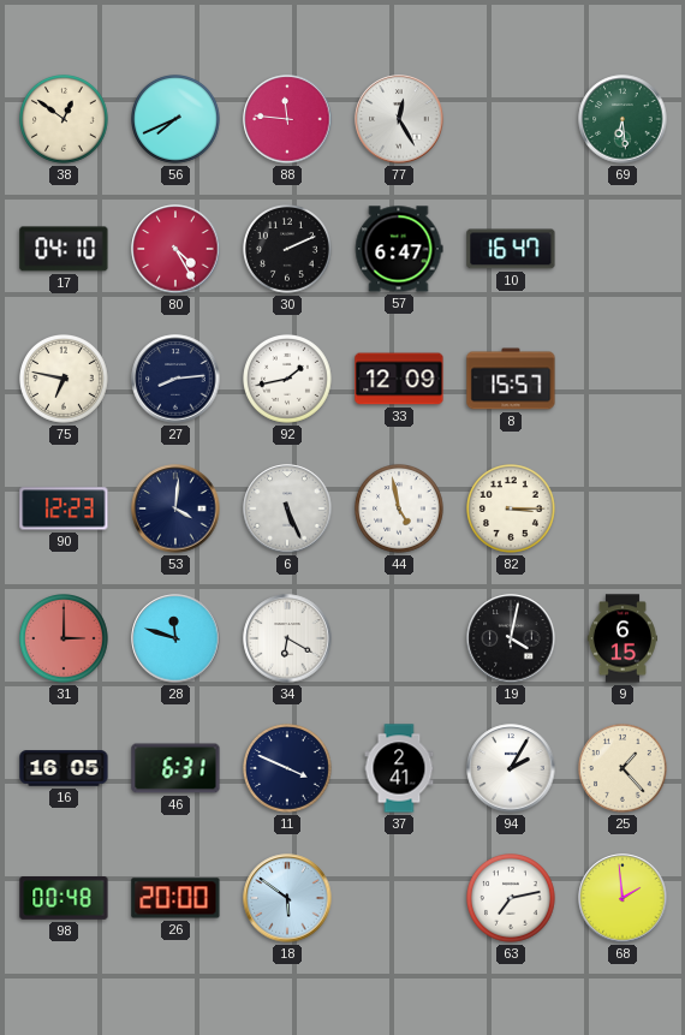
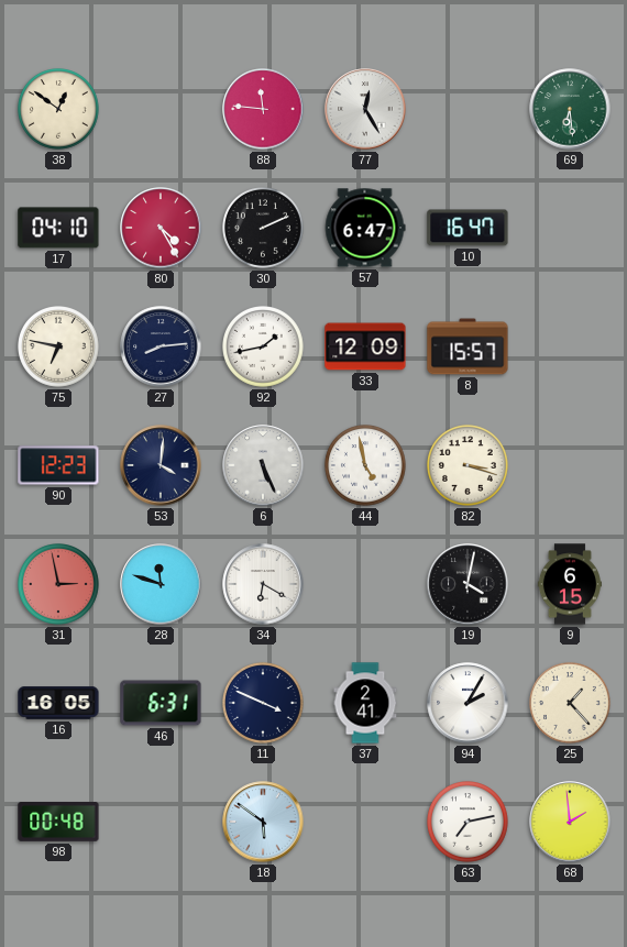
56: 7:41 -> none
82: 3:15 -> 3:18
31: 3:00 -> 2:58
26: 20:00 -> none
